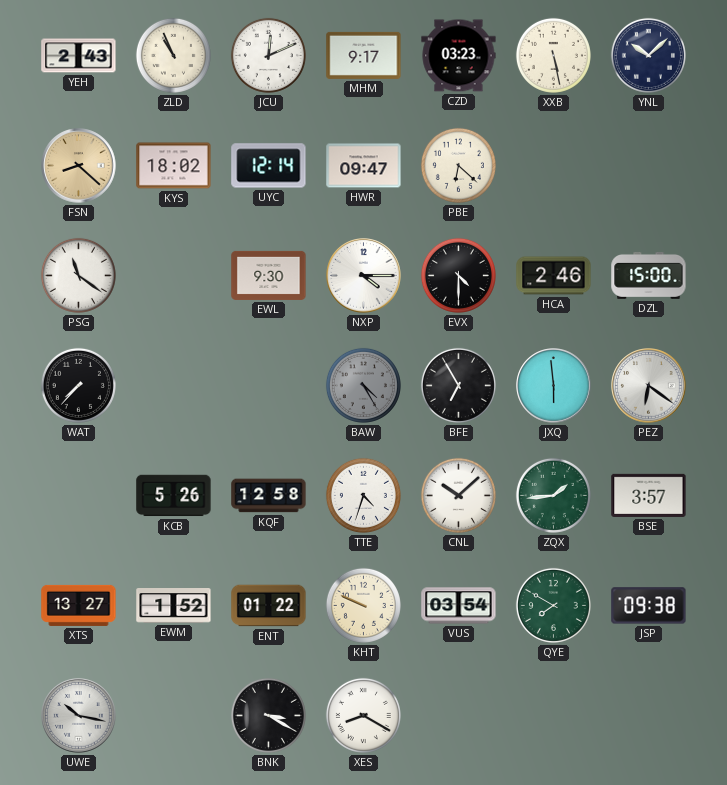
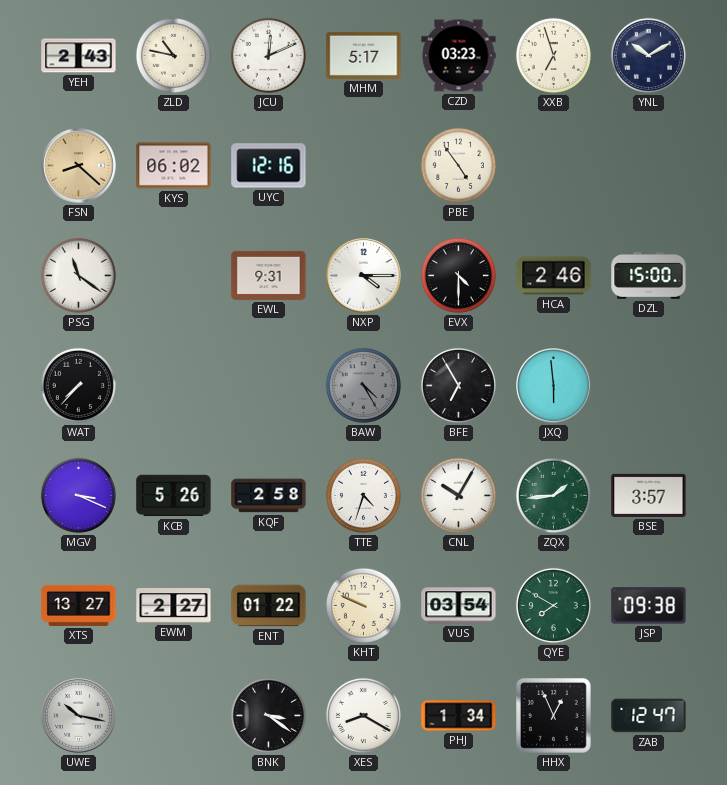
ZLD: 10:56 -> 10:47
MHM: 9:17 -> 5:17
XXB: 5:28 -> 6:57
YNL: 10:08 -> 10:10
KYS: 18:02 -> 06:02
UYC: 12:14 -> 12:16
HWR: 09:47 -> none
PBE: 6:22 -> 4:54
EWL: 9:30 -> 9:31
PEZ: 6:21 -> none
MGV: none -> 3:19
KQF: 12:58 -> 2:58
CNL: 10:08 -> 10:05
EWM: 1:52 -> 2:27
BNK: 3:20 -> 3:21
PHJ: none -> 1:34
HHX: none -> 12:56
ZAB: none -> 12:47
